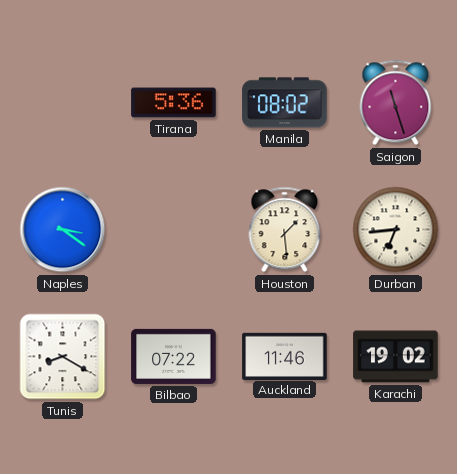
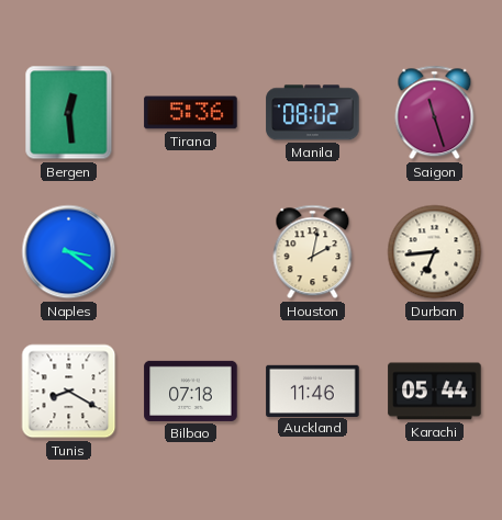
Bergen: none -> 12:29
Houston: 1:29 -> 2:02
Bilbao: 07:22 -> 07:18
Karachi: 19:02 -> 05:44
